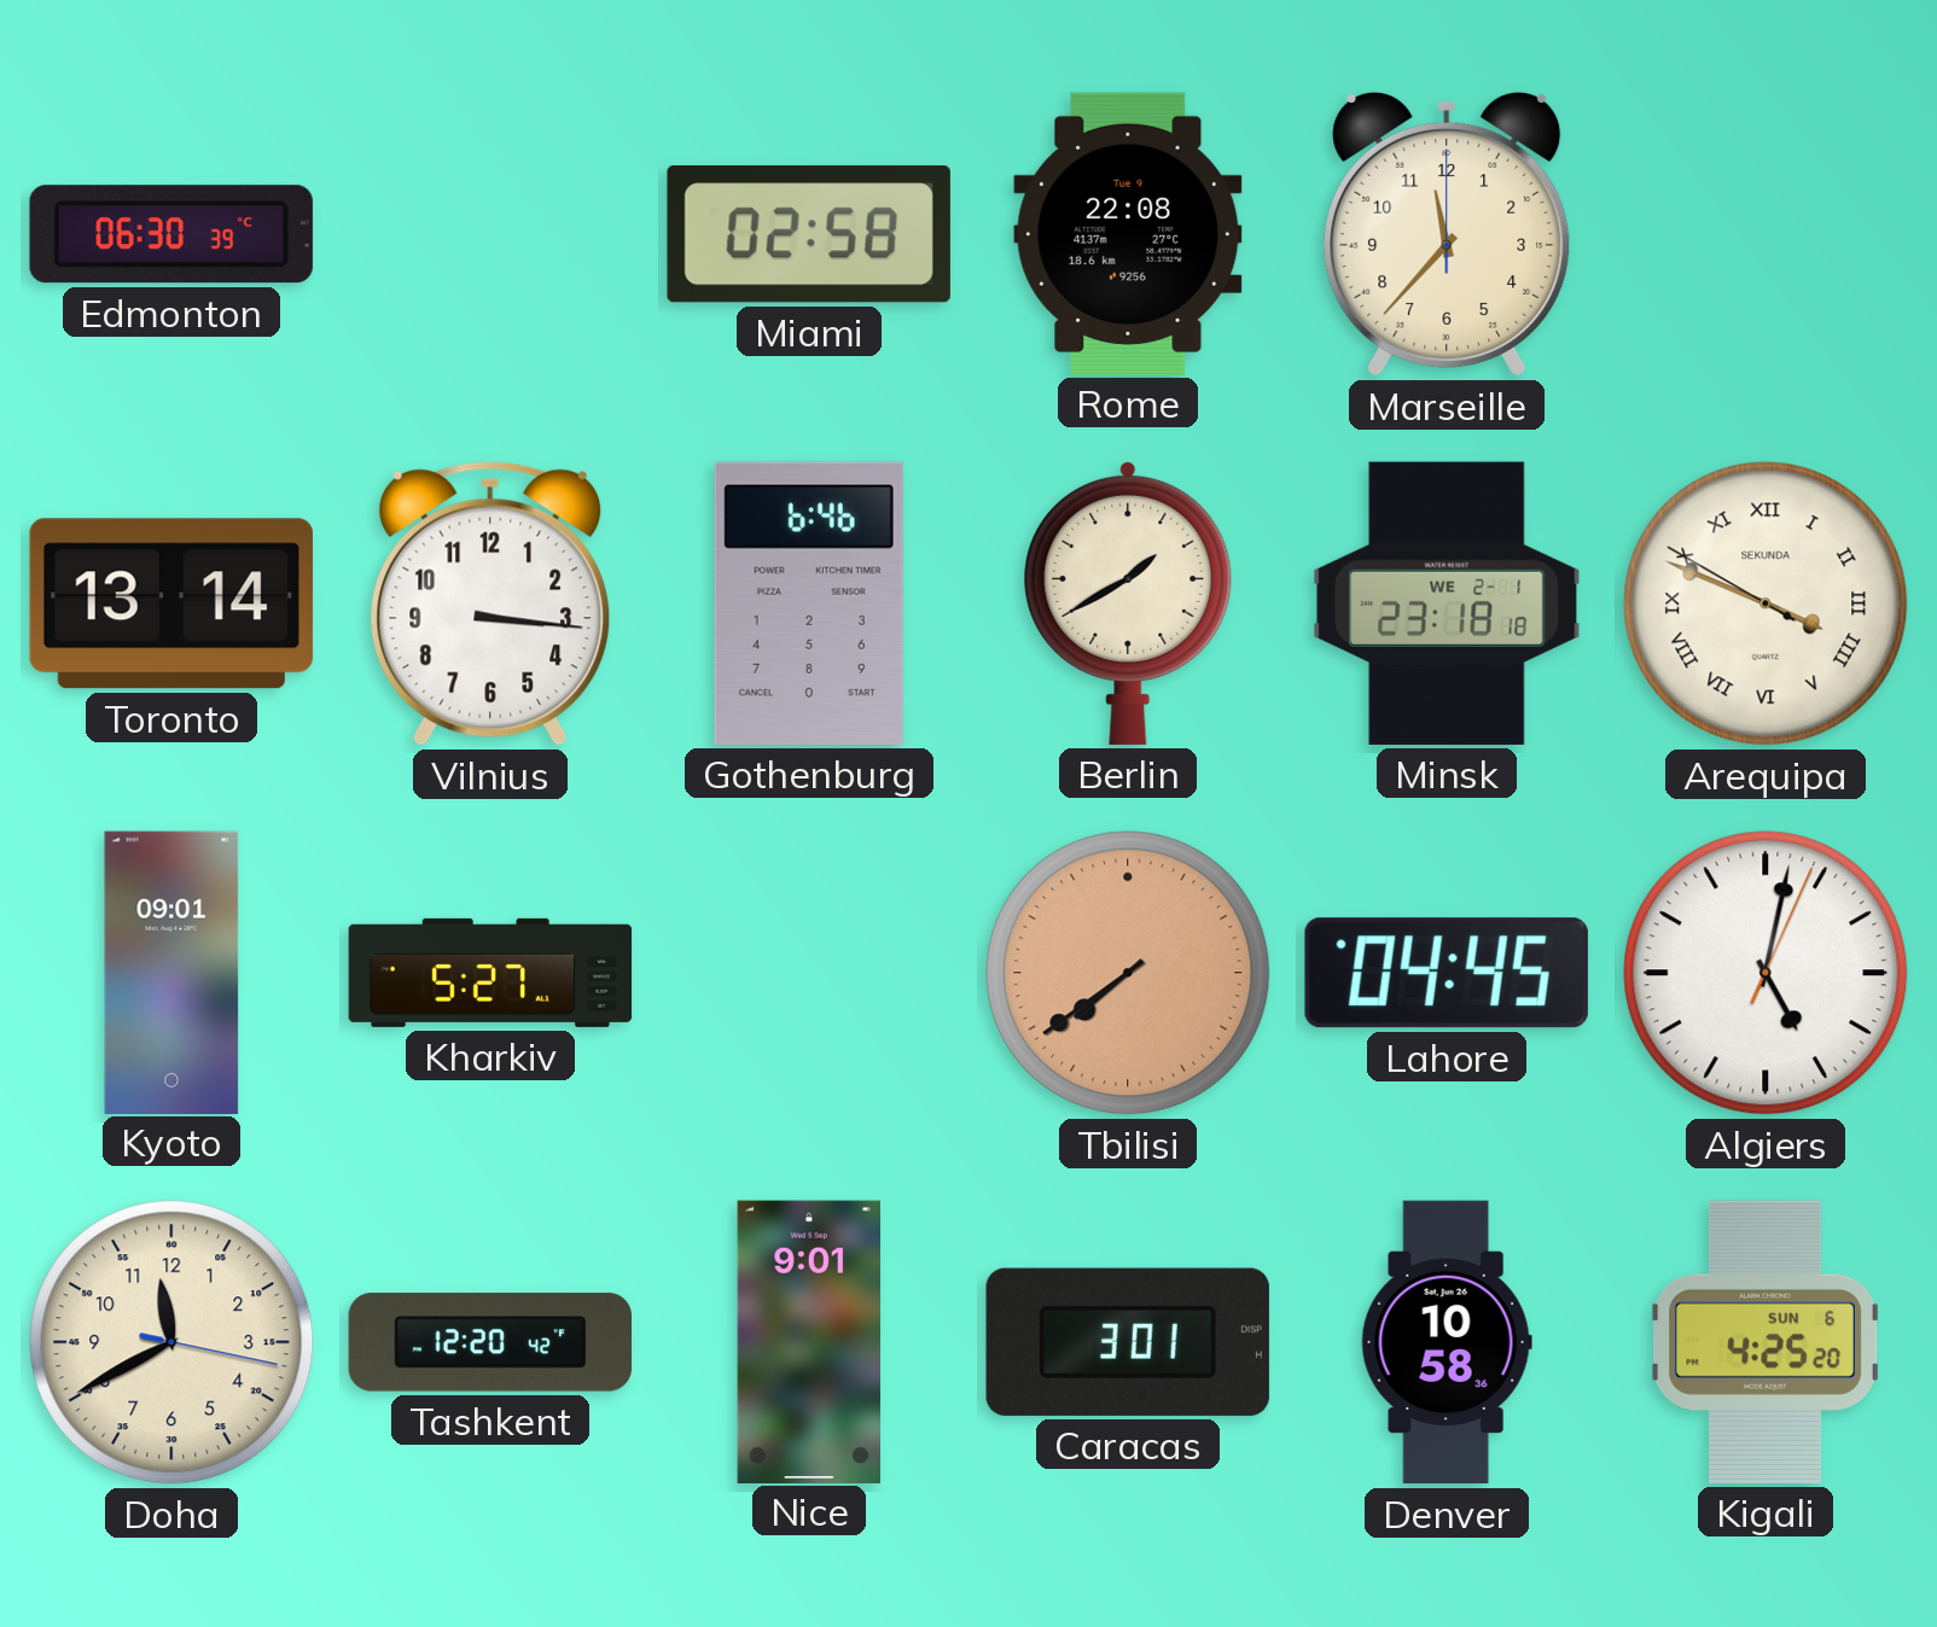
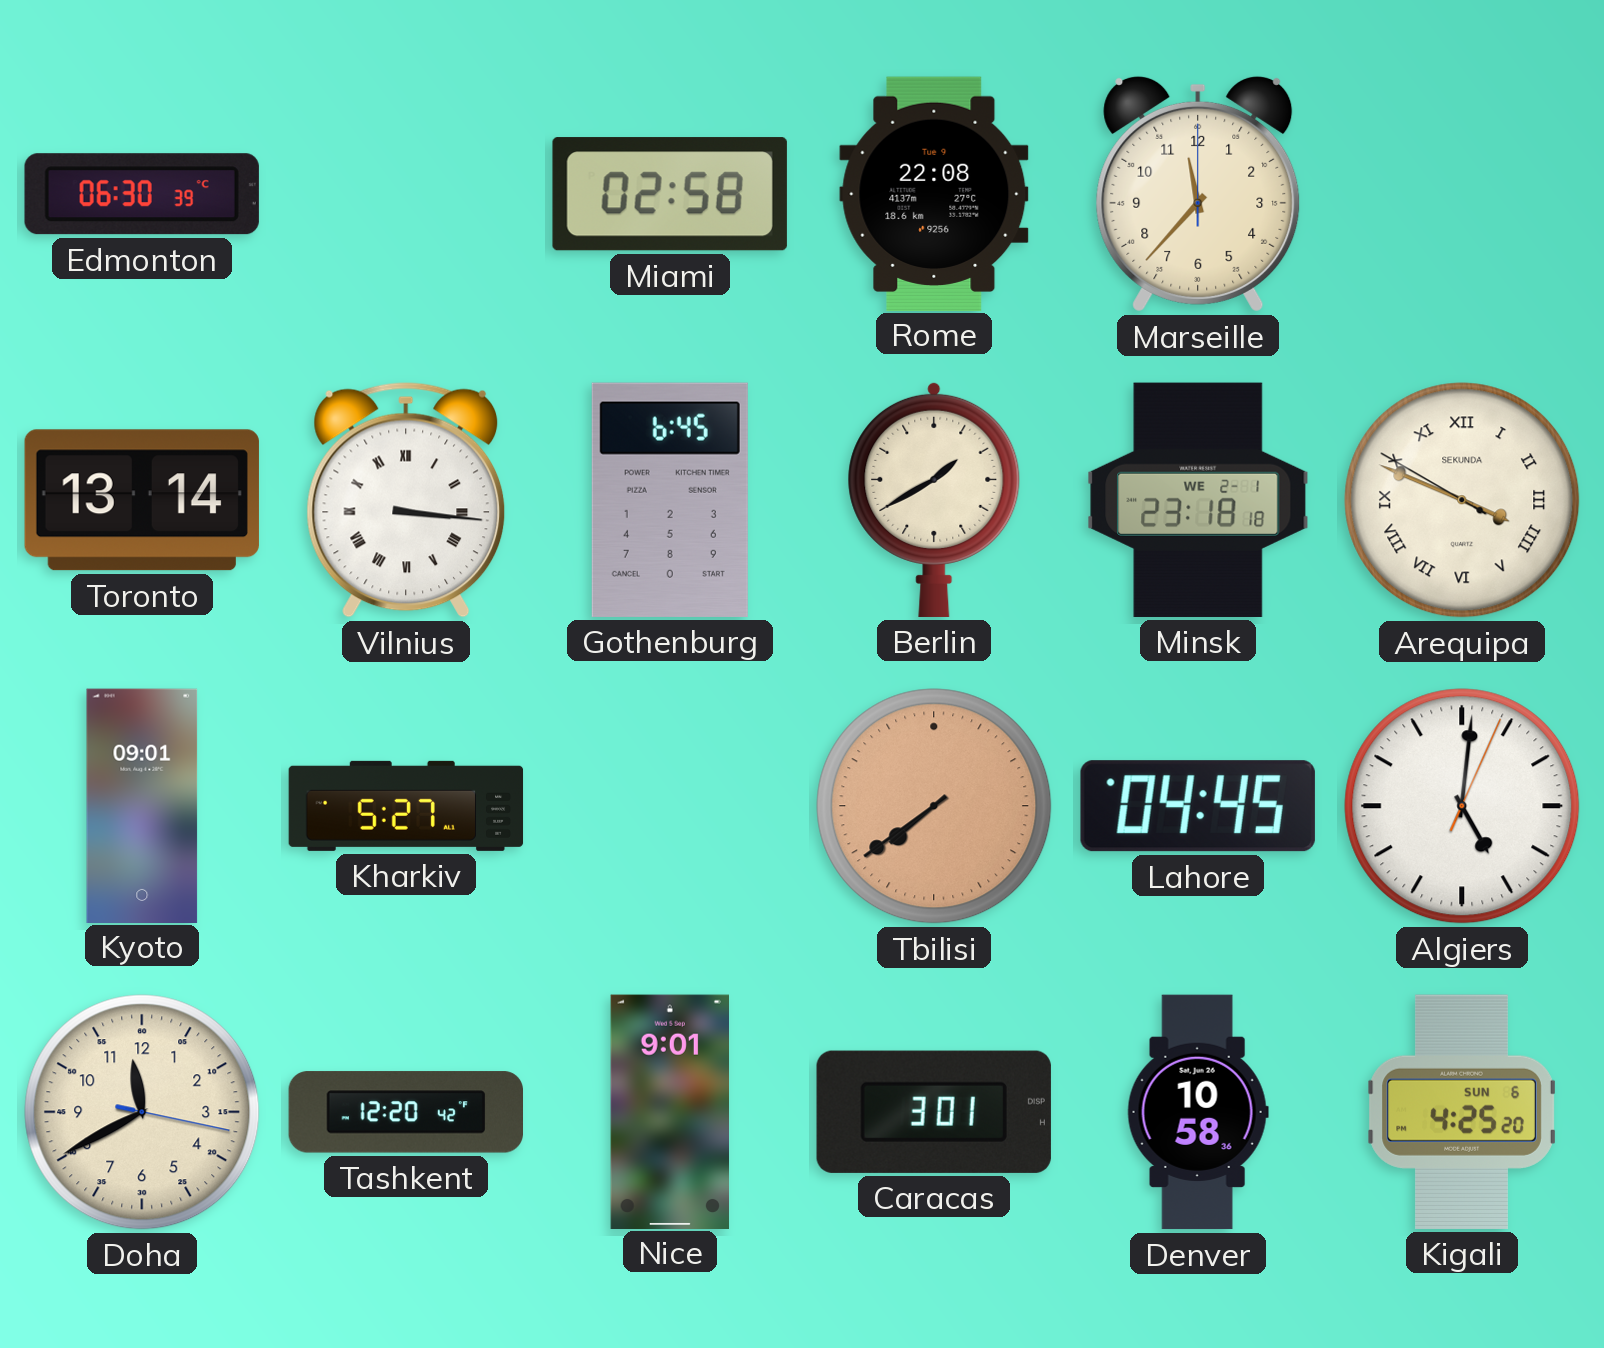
Vilnius numerals: Arabic -> Roman
Gothenburg: 6:46 -> 6:45
Algiers: 5:02 -> 5:01
